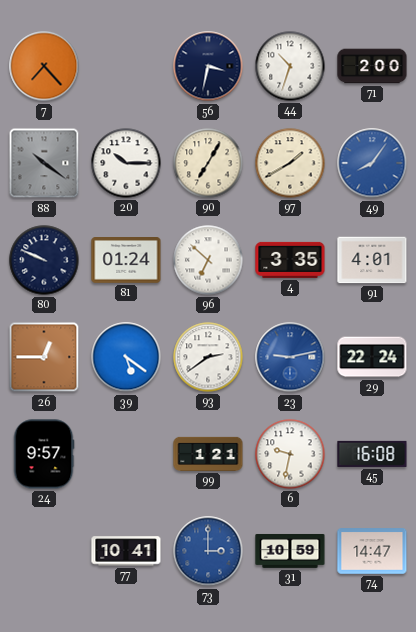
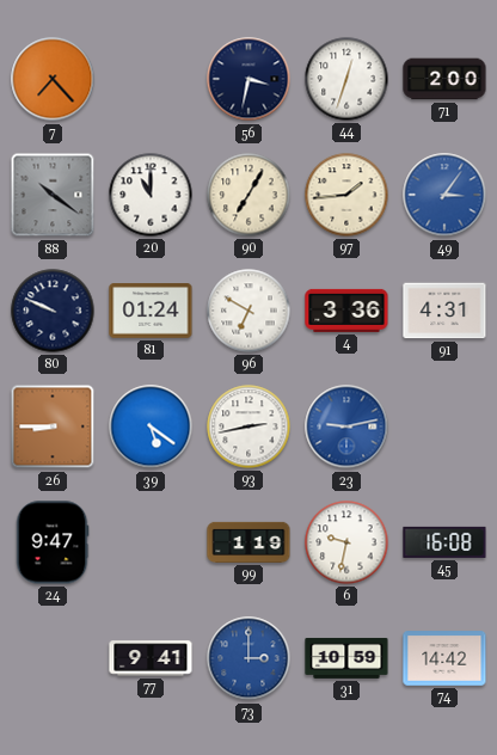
44: 10:33 -> 12:33
20: 10:15 -> 11:00
97: 1:40 -> 1:44
49: 8:06 -> 3:06
96: 6:52 -> 6:50
4: 3:35 -> 3:36
91: 4:01 -> 4:31
26: 12:45 -> 8:45
93: 2:39 -> 2:43
29: 22:24 -> none
24: 9:57 -> 9:47
99: 1:21 -> 1:19
77: 10:41 -> 9:41
74: 14:47 -> 14:42
